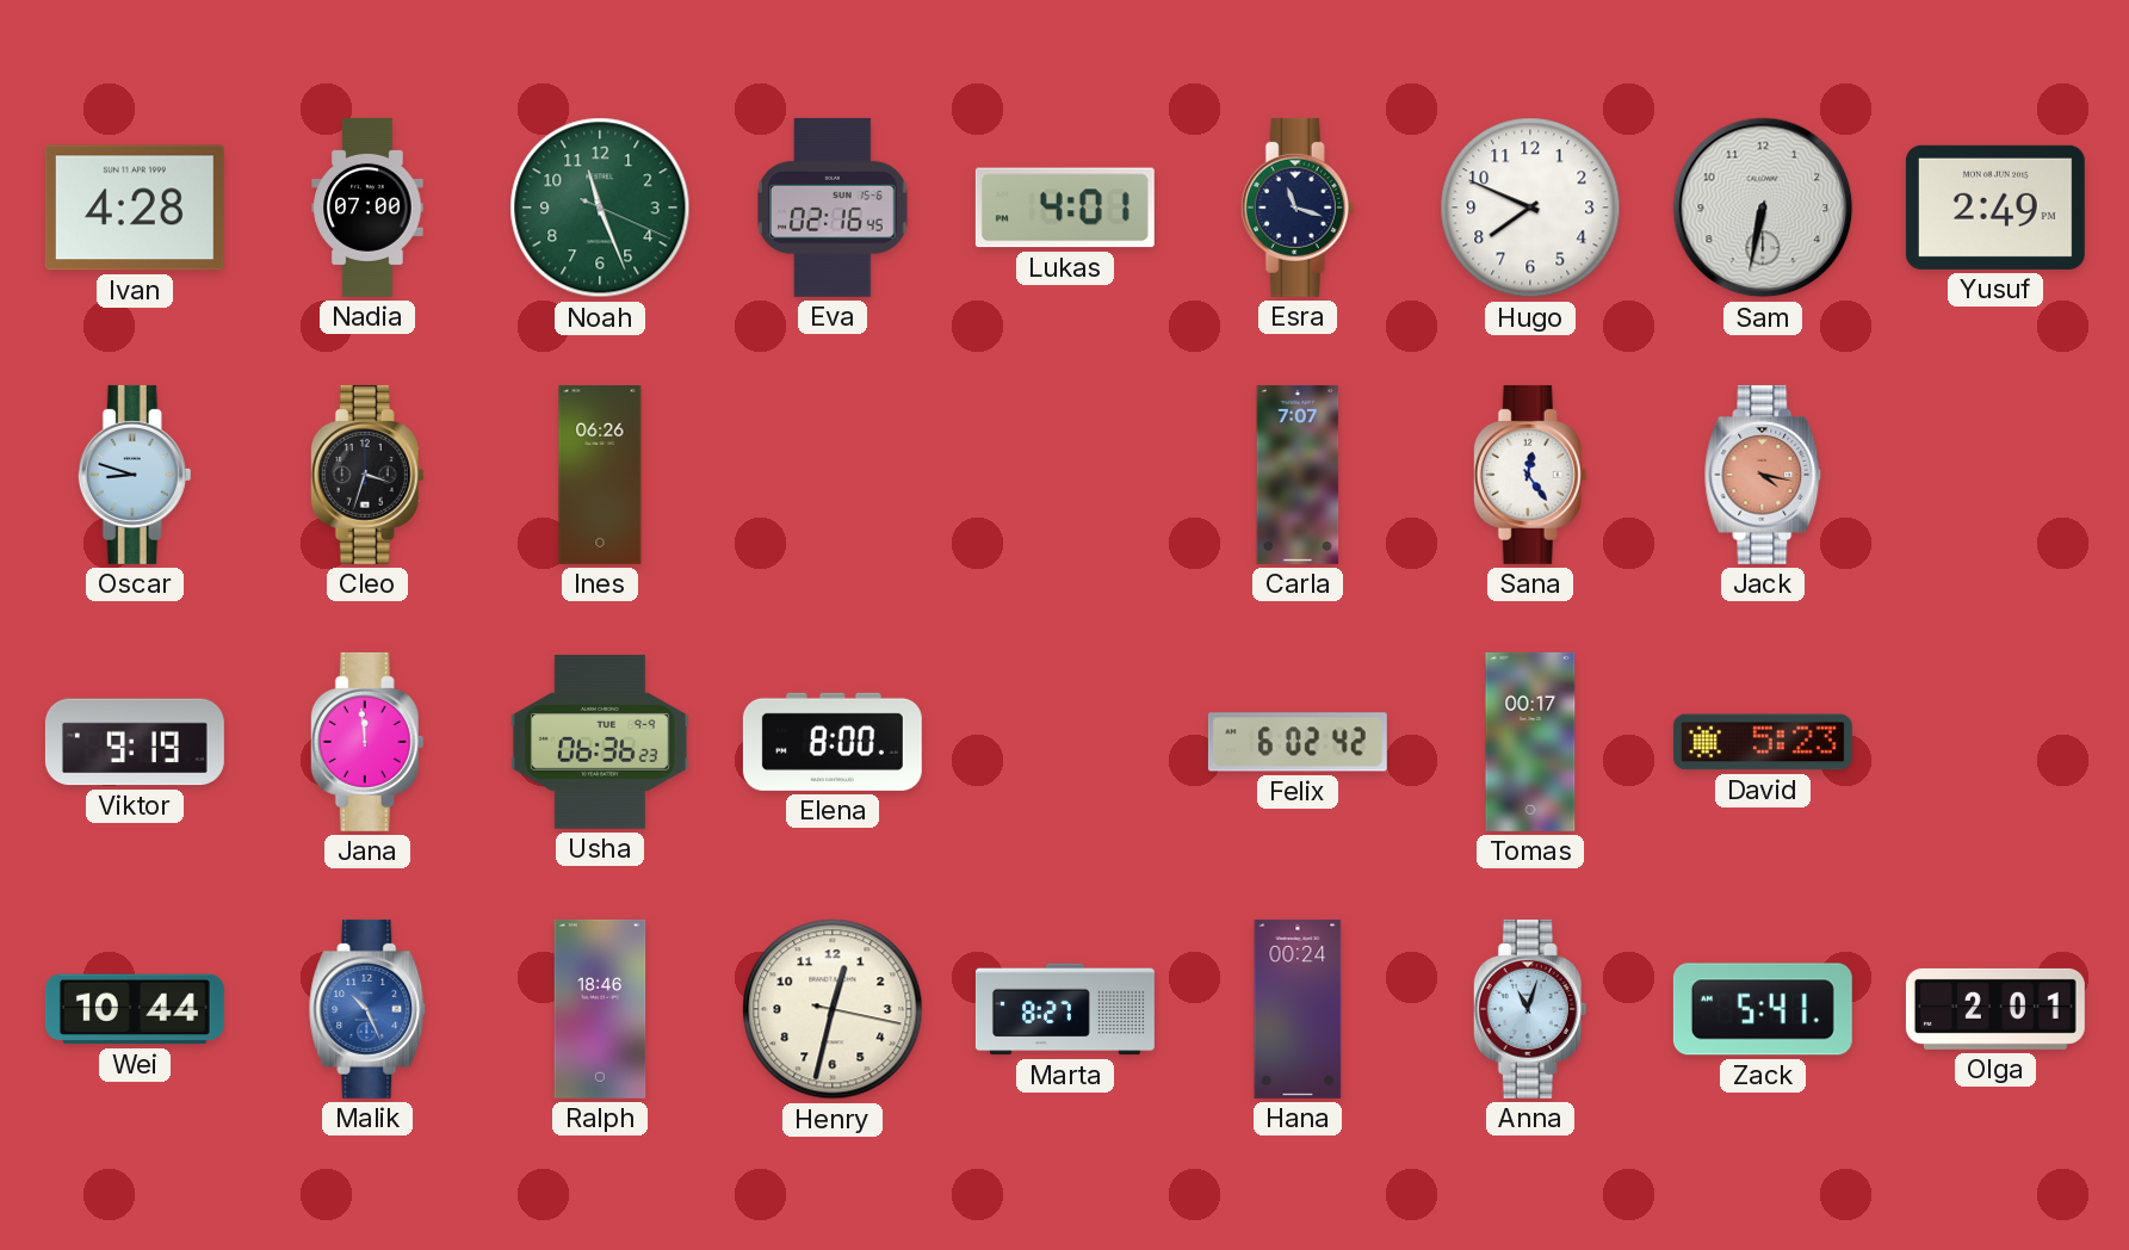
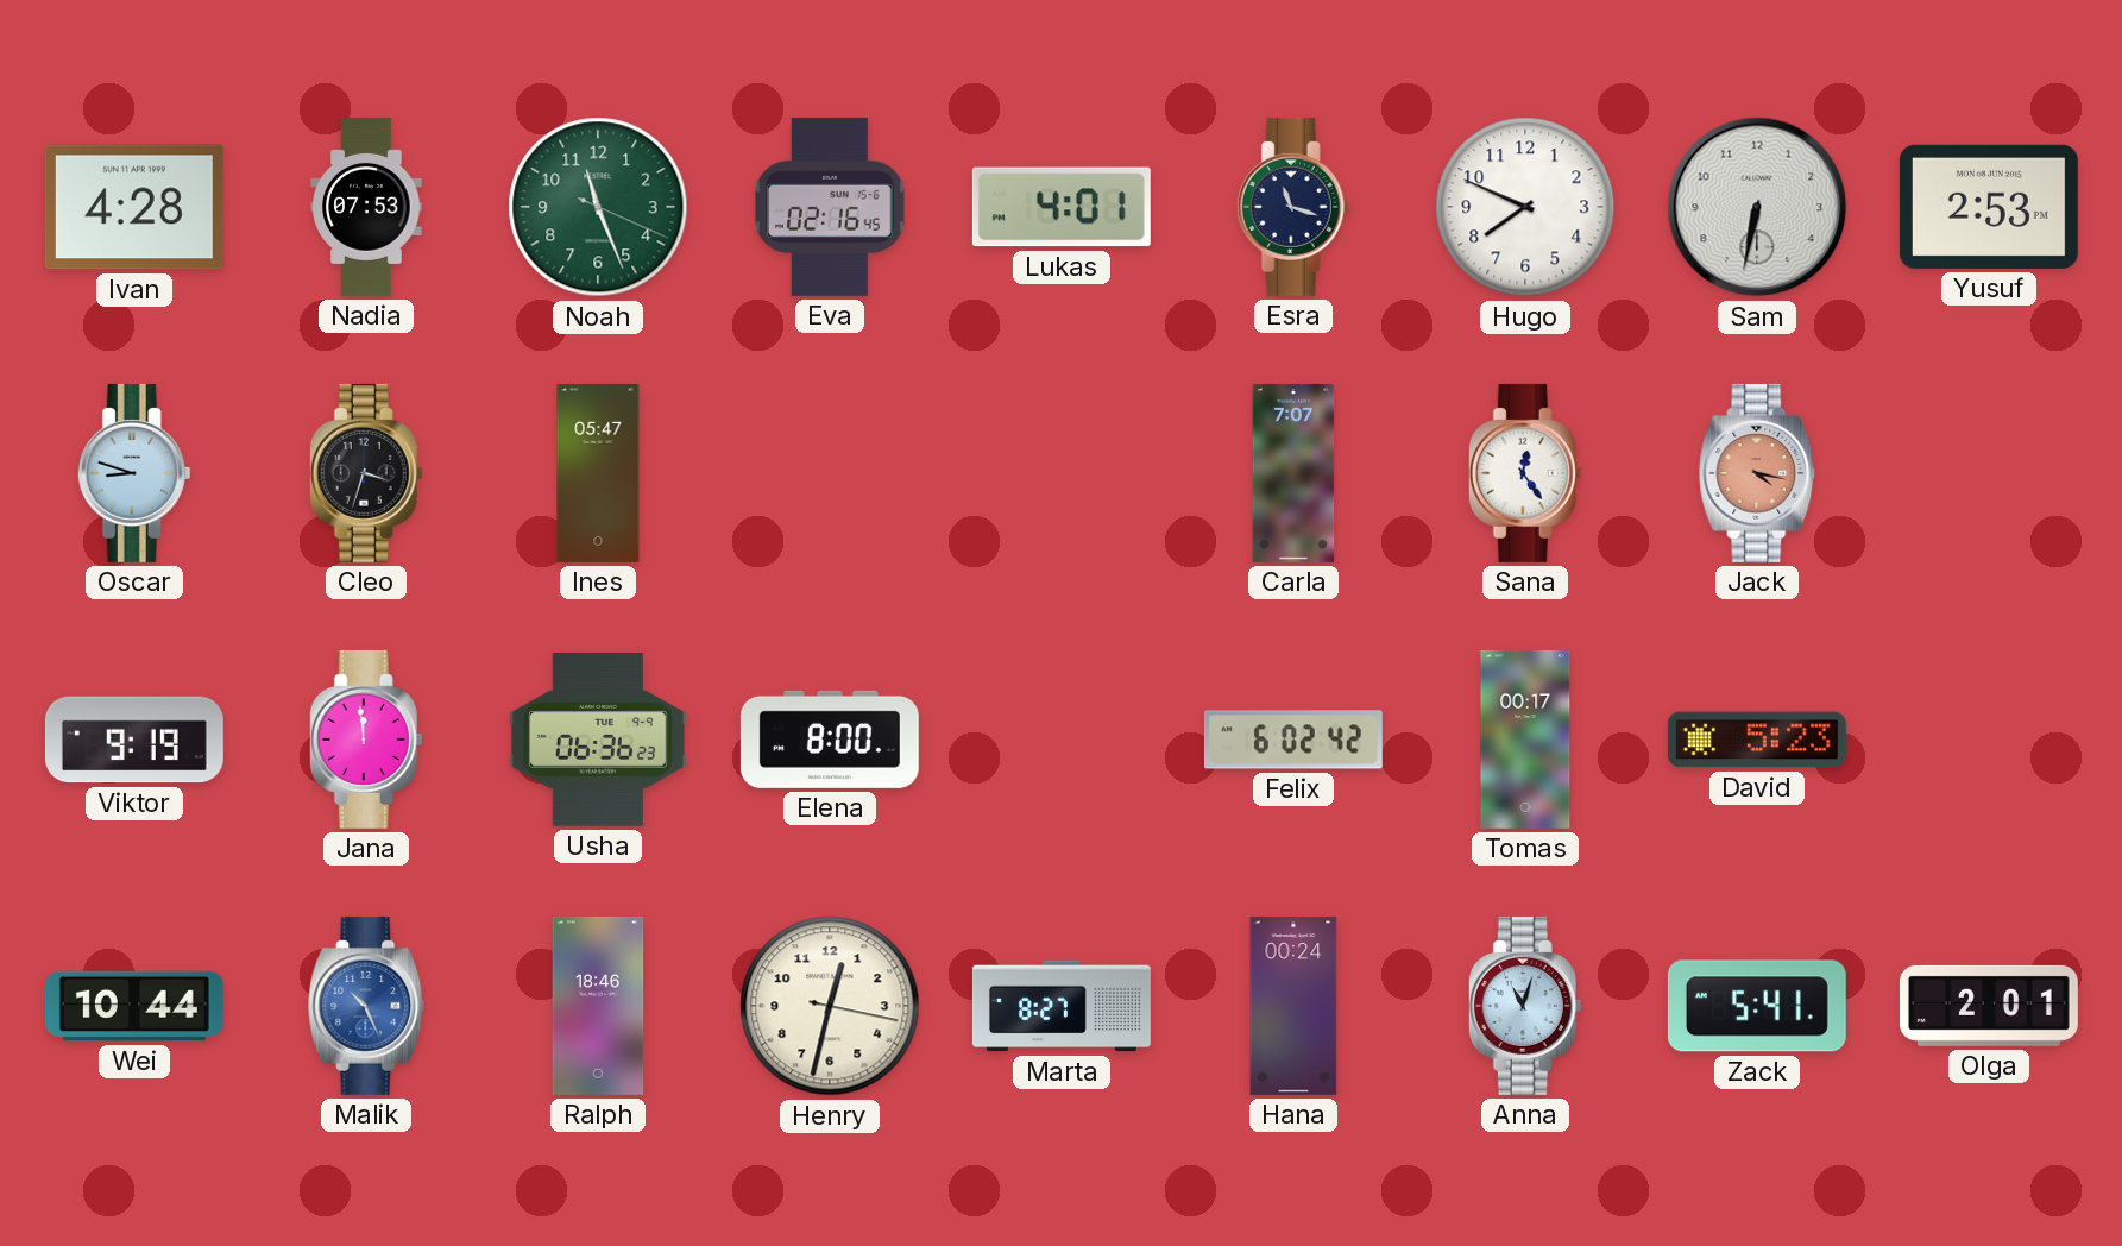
Nadia: 07:00 -> 07:53
Yusuf: 2:49 -> 2:53
Ines: 06:26 -> 05:47
